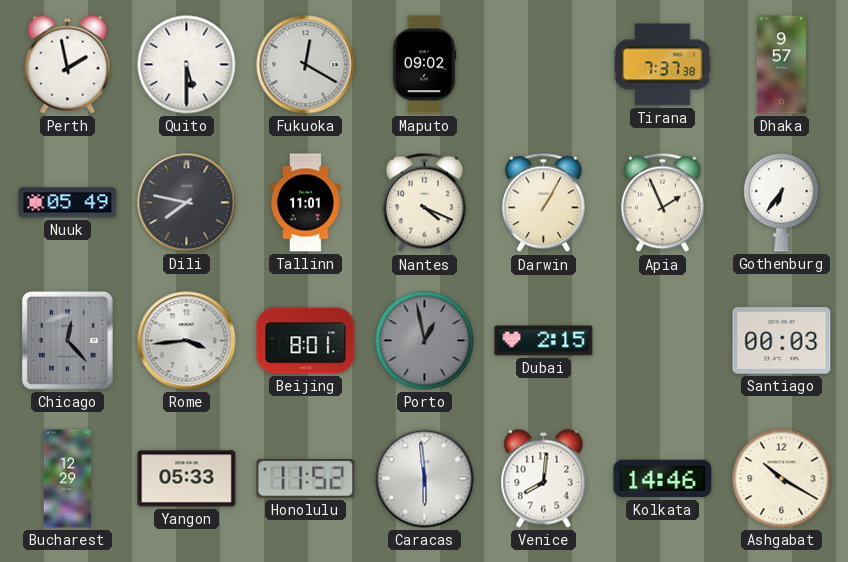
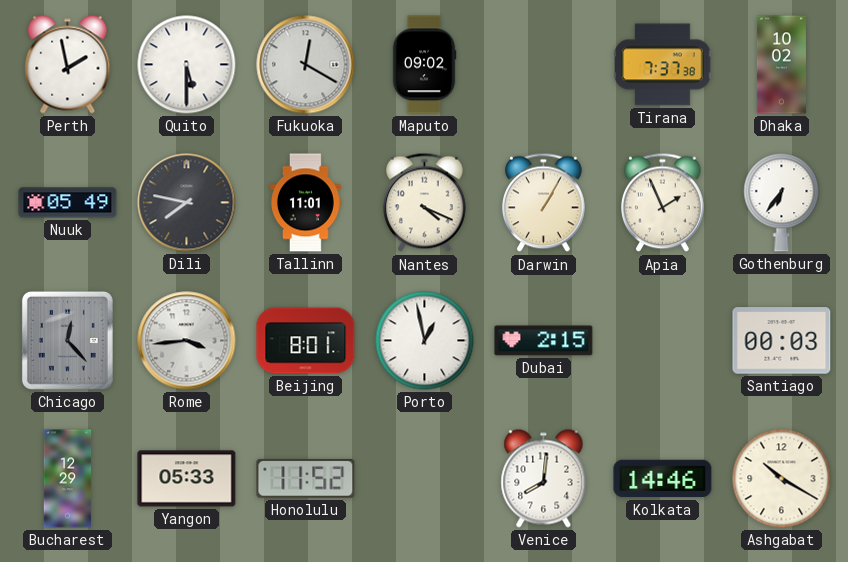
Dhaka: 9:57 -> 10:02
Porto dial: grey -> white
Caracas: 5:59 -> none
